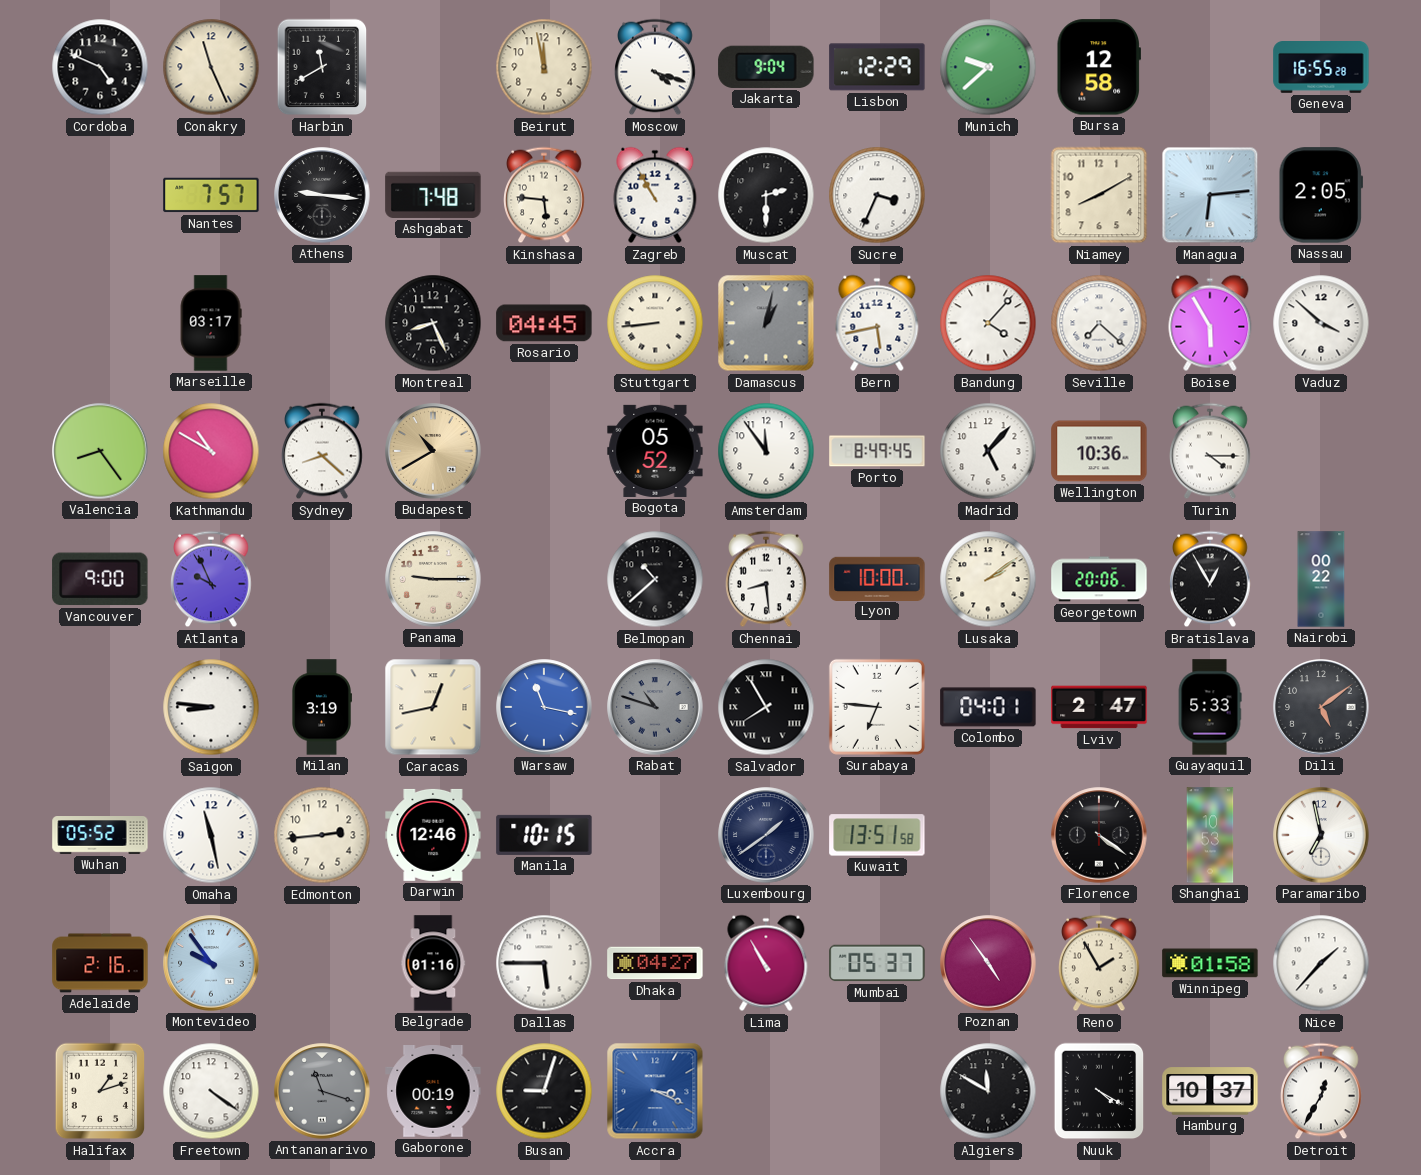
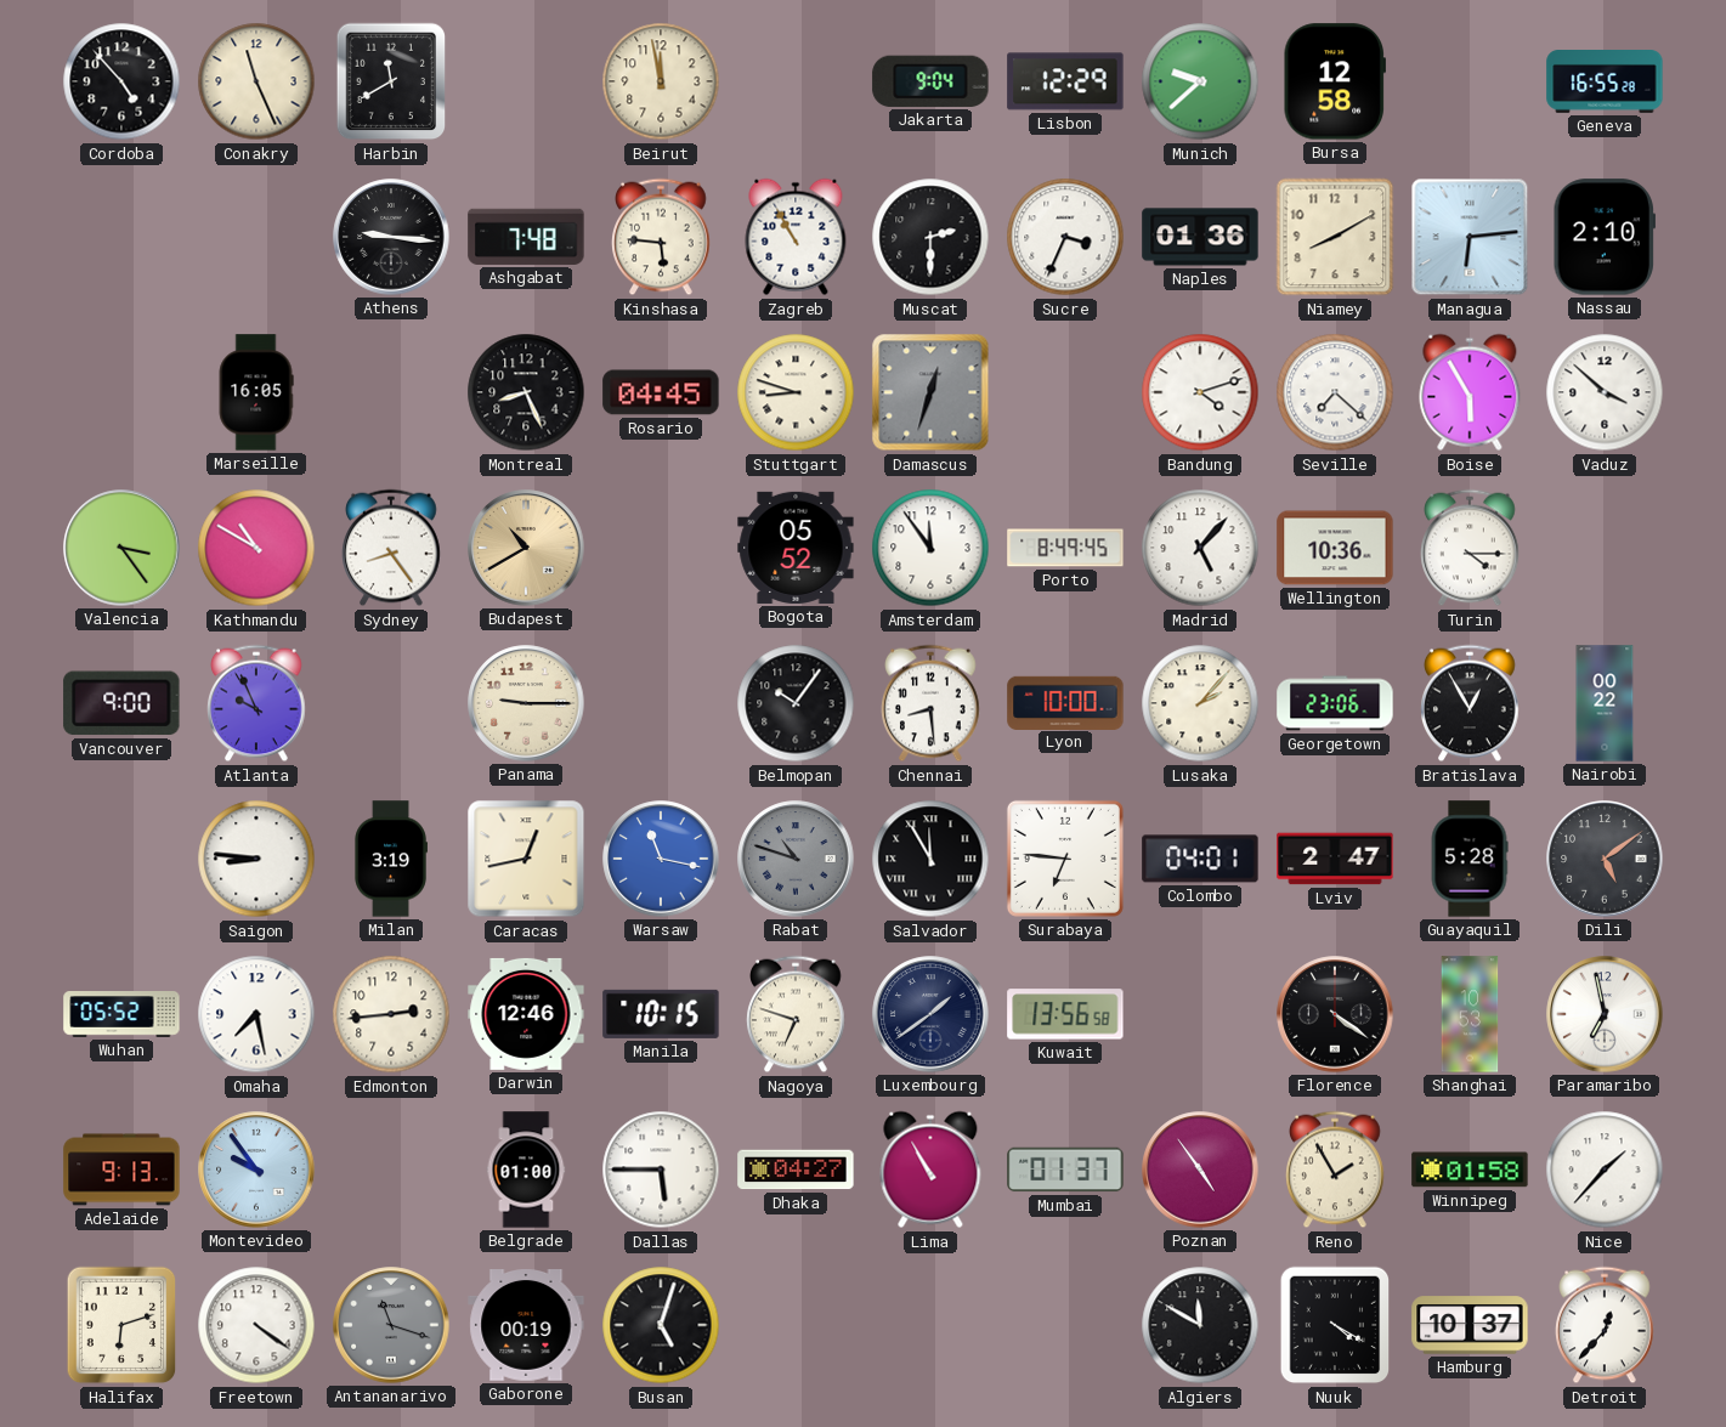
Cordoba: 4:49 -> 4:53
Moscow: 4:18 -> none
Nantes: 7:57 -> none
Naples: none -> 01:36
Nassau: 2:05 -> 2:10
Marseille: 03:17 -> 16:05
Stuttgart: 8:44 -> 8:48
Damascus: 1:02 -> 12:33
Bern: 5:43 -> none
Bandung: 4:07 -> 4:12
Valencia: 8:24 -> 3:24
Sydney: 8:22 -> 8:24
Belmopan: 10:38 -> 10:06
Lusaka: 2:09 -> 2:07
Georgetown: 20:06 -> 23:06
Salvador: 7:55 -> 11:55
Guayaquil: 5:33 -> 5:28
Omaha: 11:28 -> 7:28
Nagoya: none -> 6:48
Kuwait: 13:51 -> 13:56
Adelaide: 2:16 -> 9:13
Belgrade: 01:16 -> 01:00
Mumbai: 05:37 -> 01:37
Halifax: 1:12 -> 6:12
Busan: 9:03 -> 5:03
Accra: 3:19 -> none
Detroit: 12:35 -> 12:37
